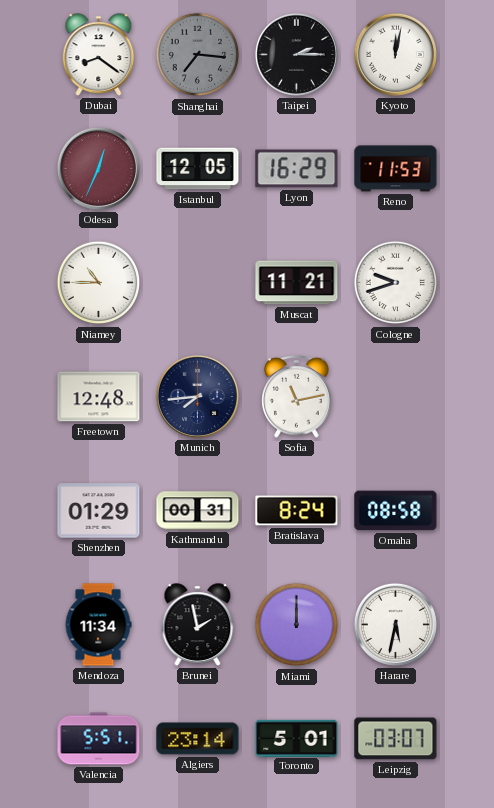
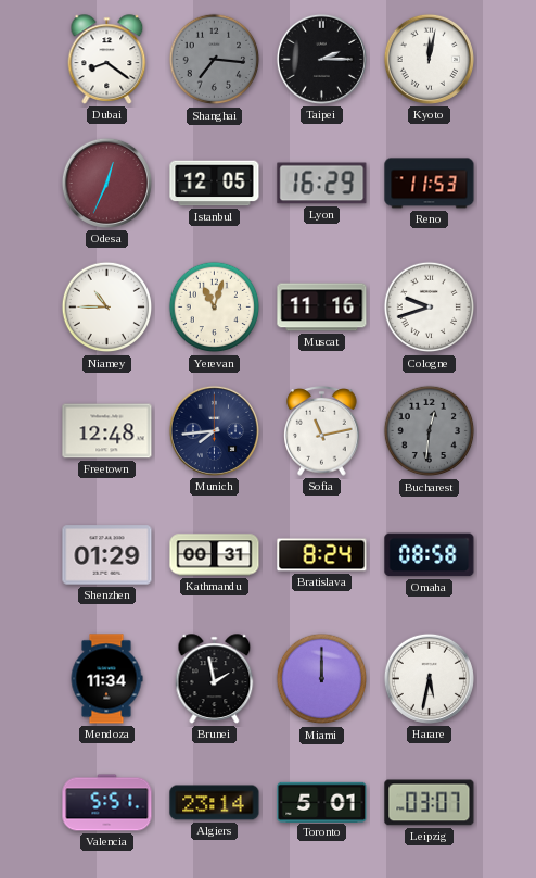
Yerevan: none -> 11:03
Muscat: 11:21 -> 11:16
Bucharest: none -> 12:31
